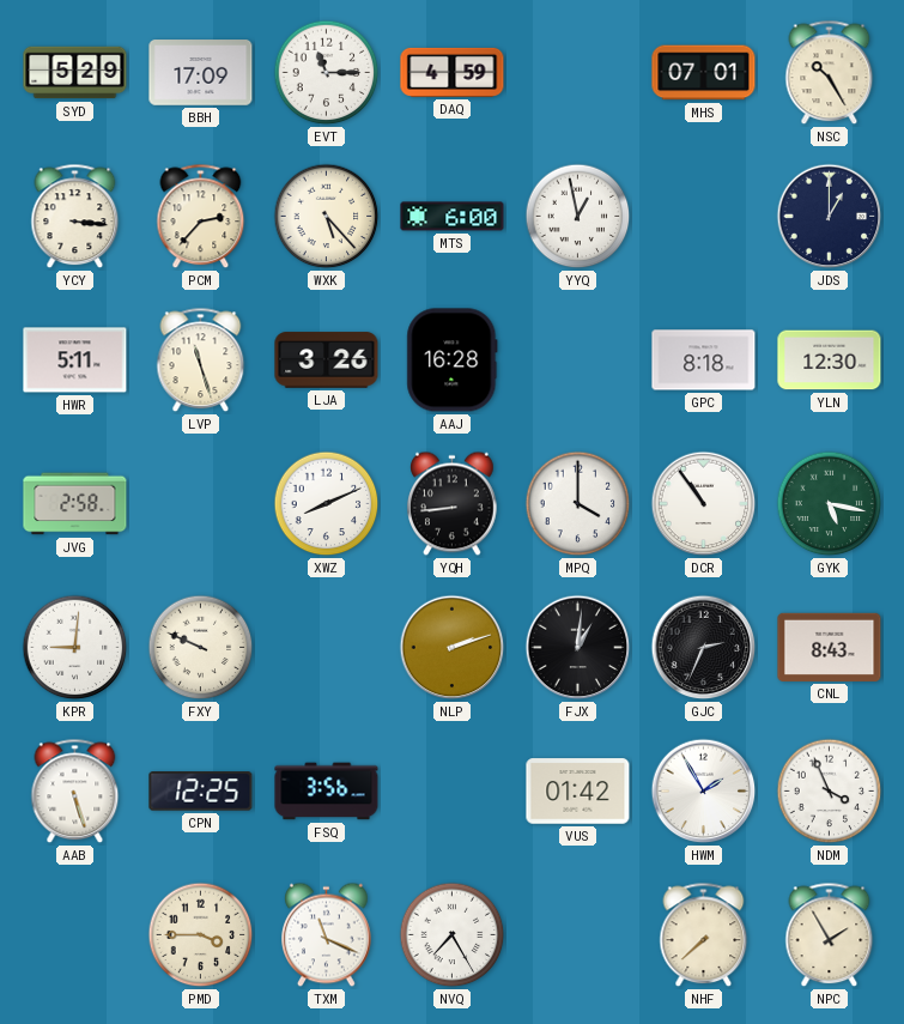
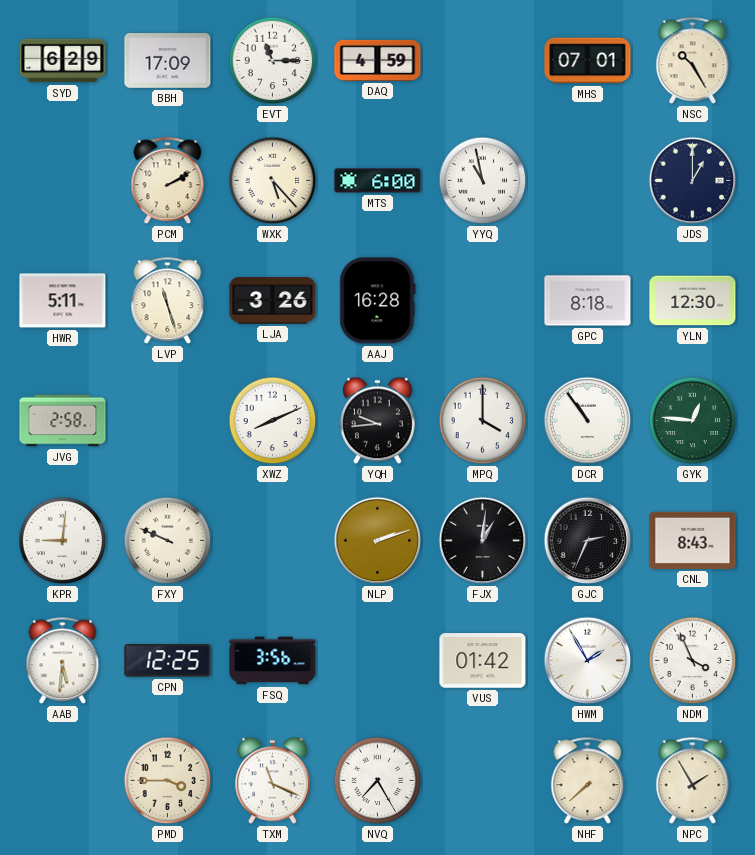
SYD: 5:29 -> 6:29
YCY: 3:16 -> none
PCM: 2:37 -> 2:10
YYQ: 12:58 -> 10:58
YQH: 8:44 -> 9:44
GYK: 5:17 -> 12:46
AAB: 5:27 -> 5:31
